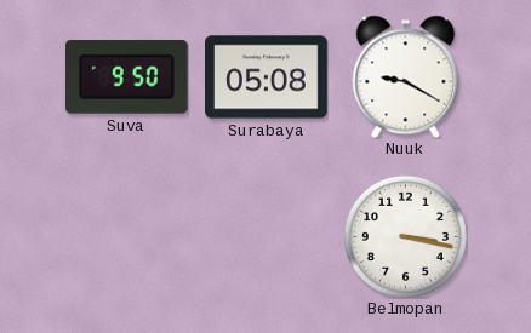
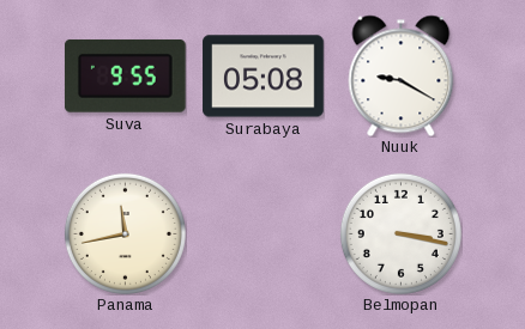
Suva: 9:50 -> 9:55
Panama: none -> 11:43
